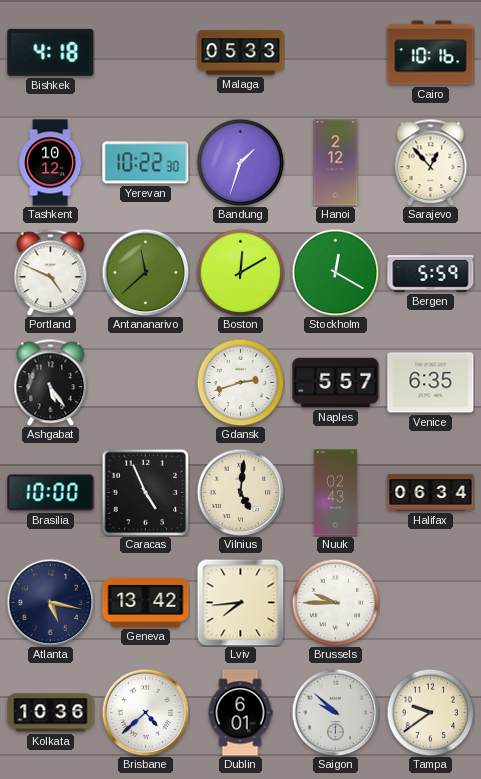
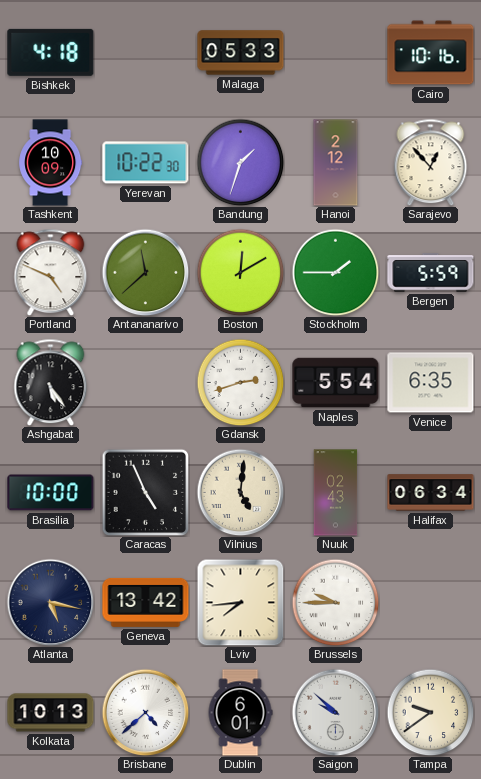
Tashkent: 10:12 -> 10:09
Stockholm: 12:20 -> 1:45
Naples: 5:57 -> 5:54
Kolkata: 10:36 -> 10:13
